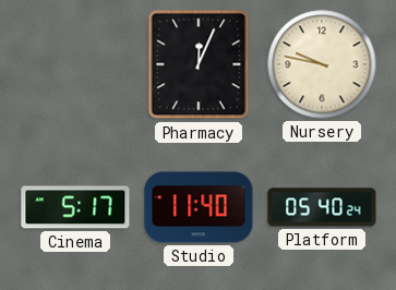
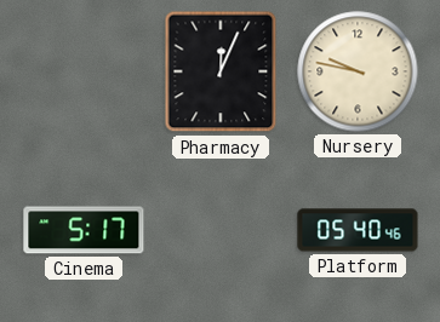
Studio: 11:40 -> none
Platform: 05:40:24 -> 05:40:46
